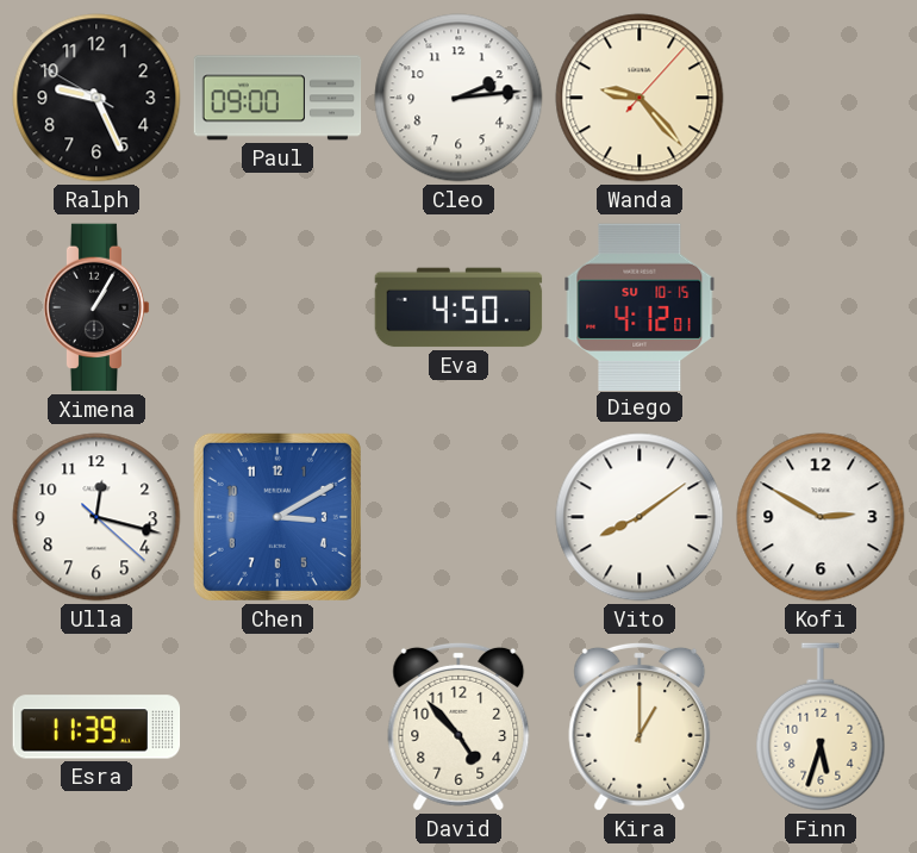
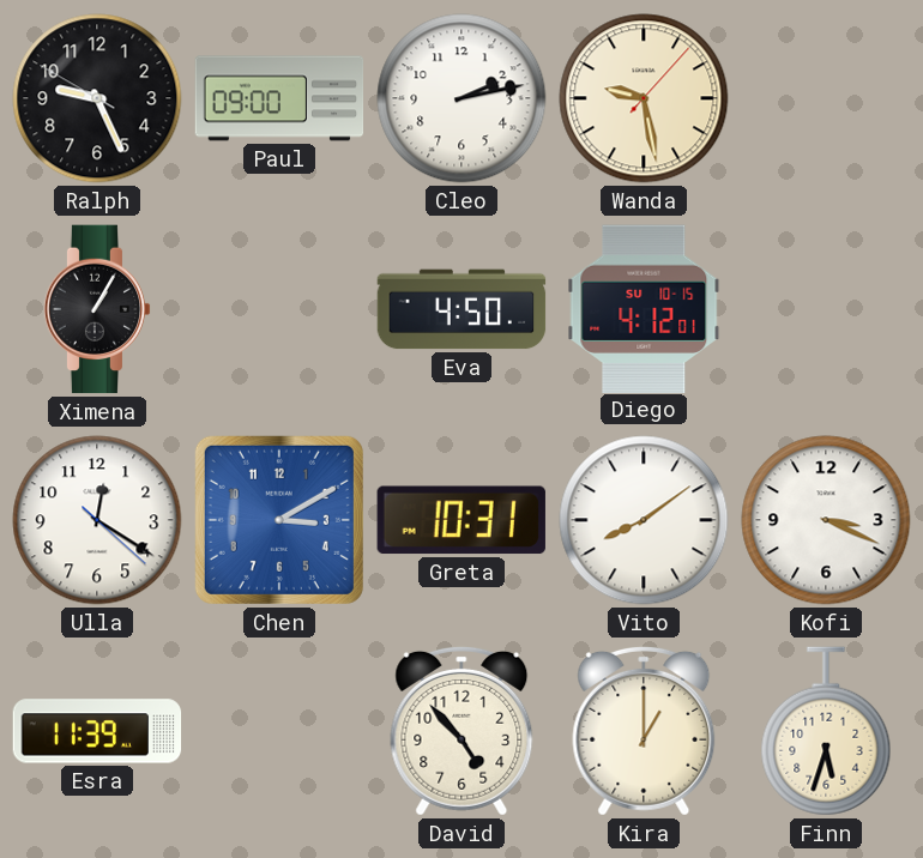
Cleo: 2:14 -> 2:13
Wanda: 9:23 -> 9:28
Ulla: 12:17 -> 12:20
Greta: none -> 10:31
Kofi: 2:50 -> 3:19
